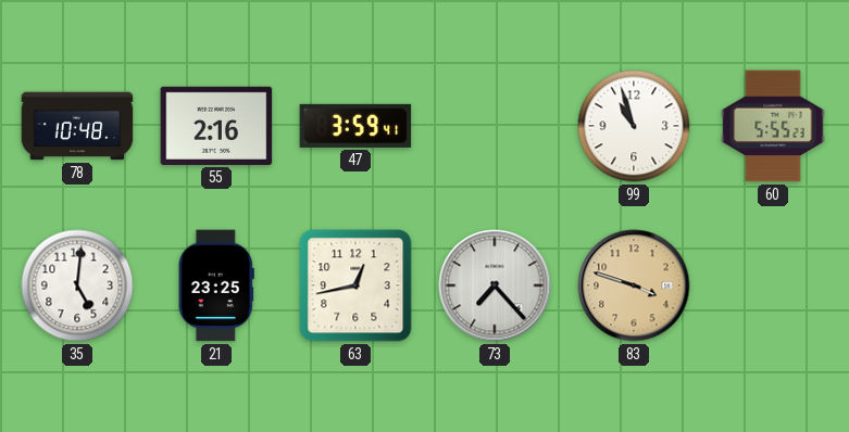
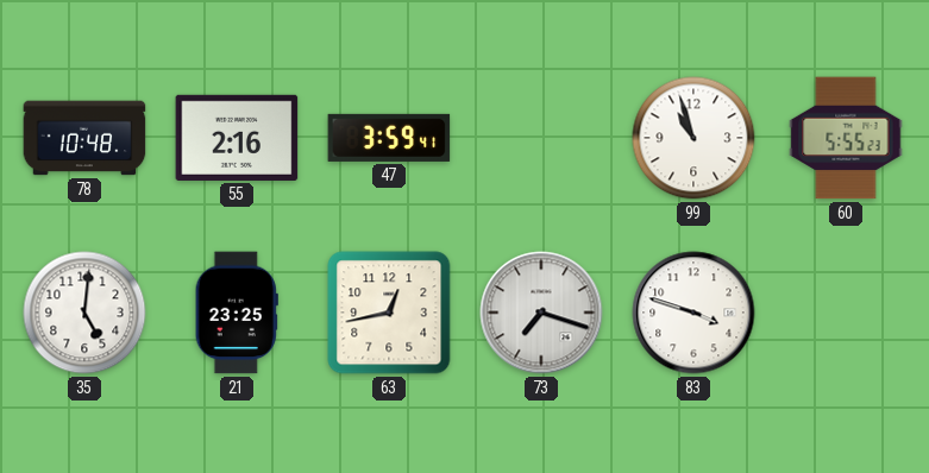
73: 7:23 -> 7:18
83 dial: champagne -> white
